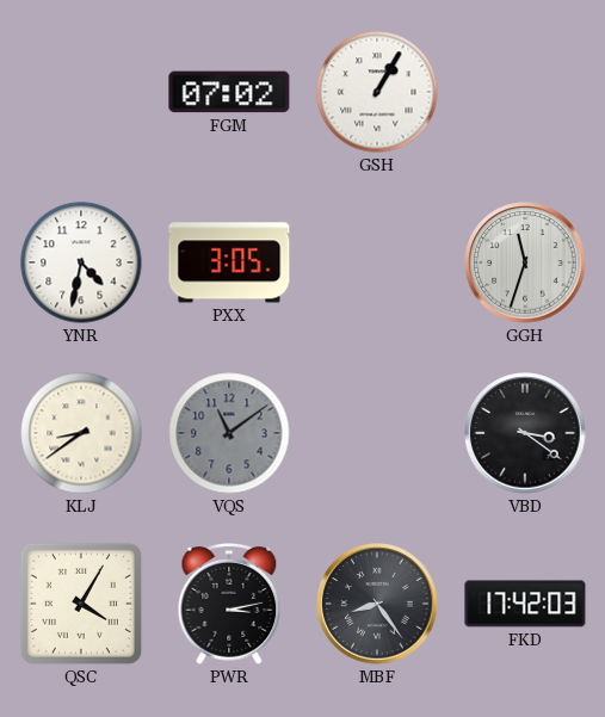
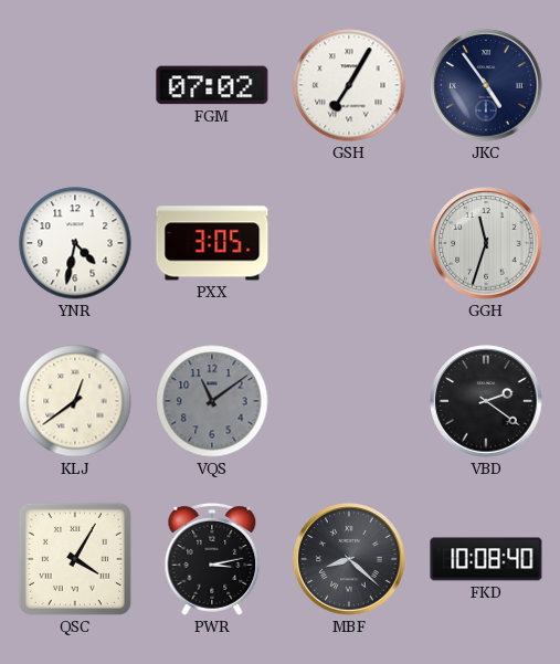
GSH: 1:05 -> 7:05
JKC: none -> 4:54
KLJ: 8:39 -> 12:39
VBD: 3:21 -> 2:21
MBF: 8:24 -> 8:22
FKD: 17:42 -> 10:08
